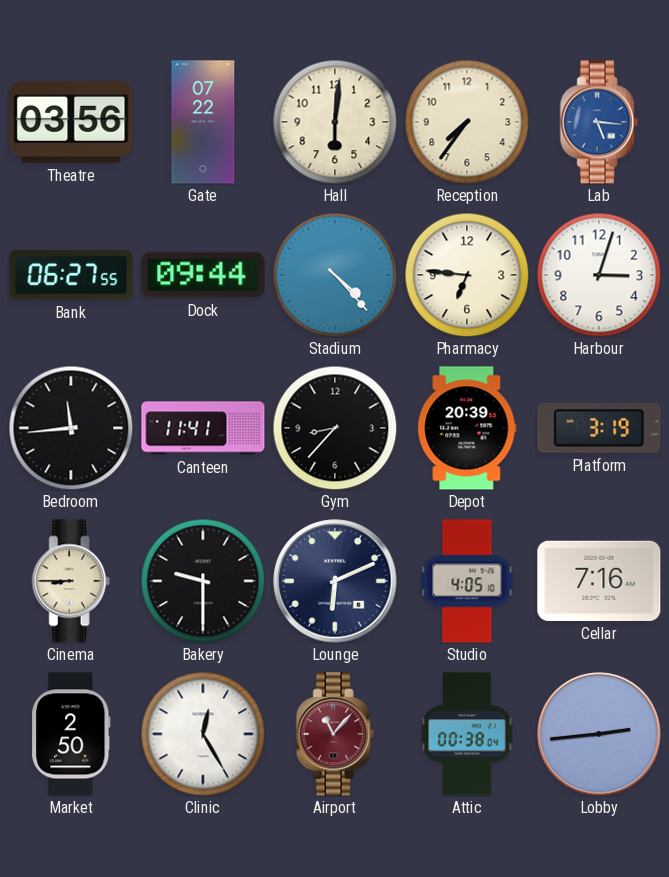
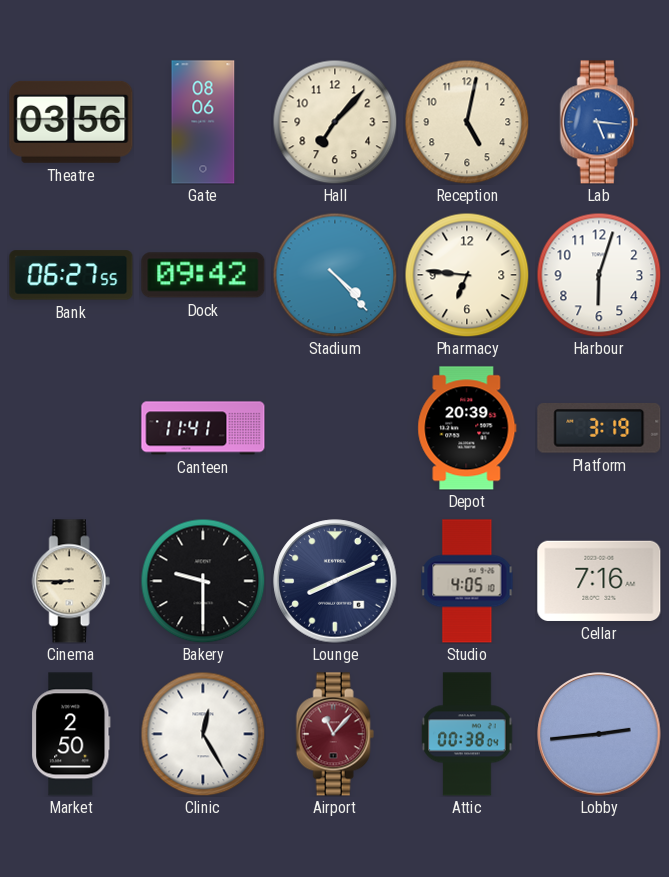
Gate: 07:22 -> 08:06
Hall: 6:01 -> 7:07
Reception: 7:36 -> 5:02
Dock: 09:44 -> 09:42
Harbour: 3:03 -> 6:03
Bedroom: 11:44 -> none
Gym: 8:37 -> none
Lounge: 6:11 -> 8:11
